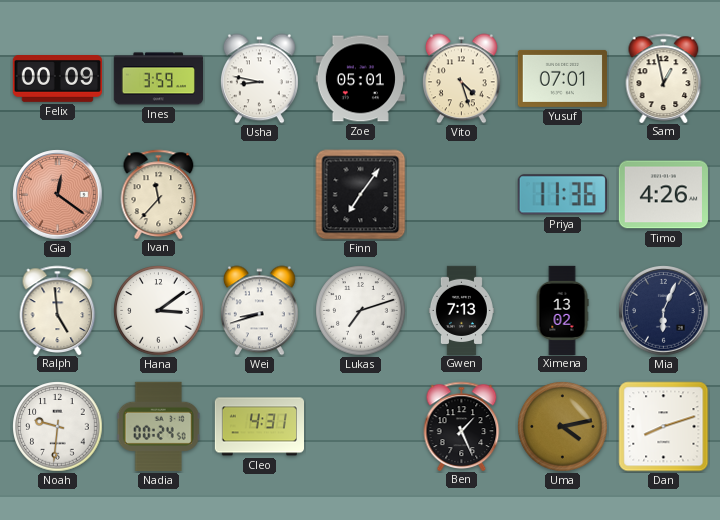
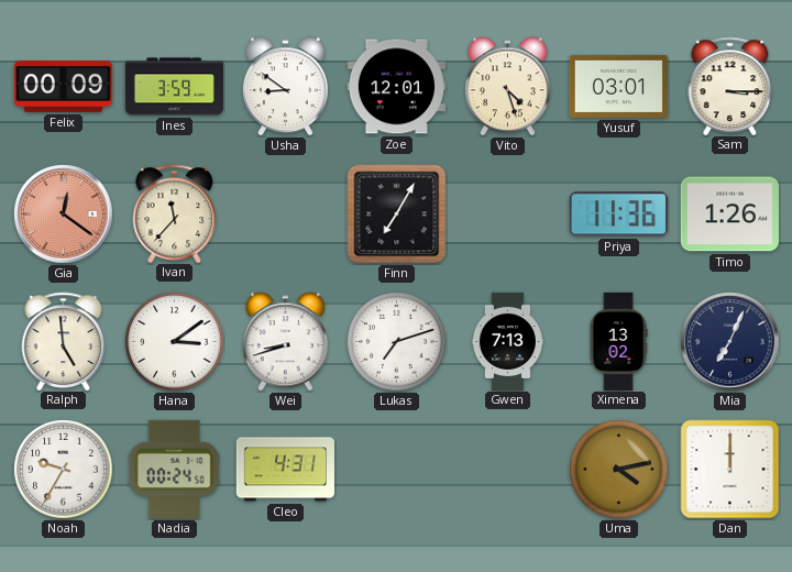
Usha: 8:47 -> 8:51
Zoe: 05:01 -> 12:01
Yusuf: 07:01 -> 03:01
Sam: 12:58 -> 3:15
Finn: 7:06 -> 7:05
Timo: 4:26 -> 1:26
Mia: 6:04 -> 7:04
Noah: 9:31 -> 9:35
Ben: 1:26 -> none
Dan: 8:12 -> 12:00
